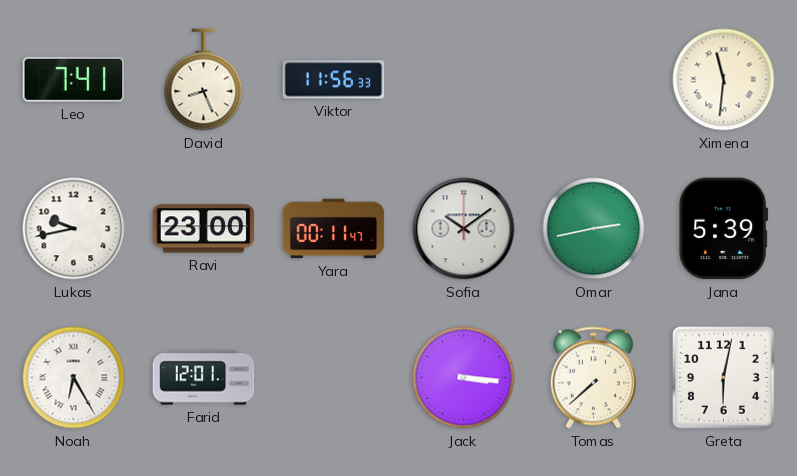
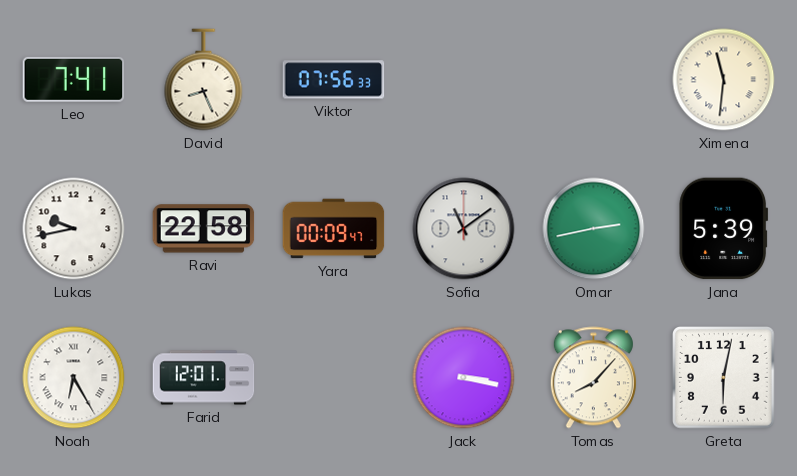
Viktor: 11:56 -> 07:56
Ravi: 23:00 -> 22:58
Yara: 00:11 -> 00:09
Sofia: 10:09 -> 11:09
Jack: 3:16 -> 3:17
Tomas: 7:38 -> 8:07
